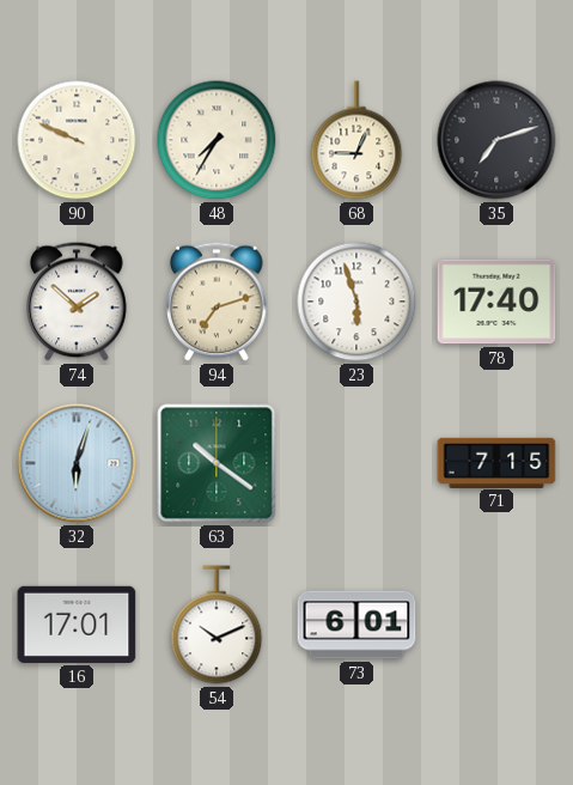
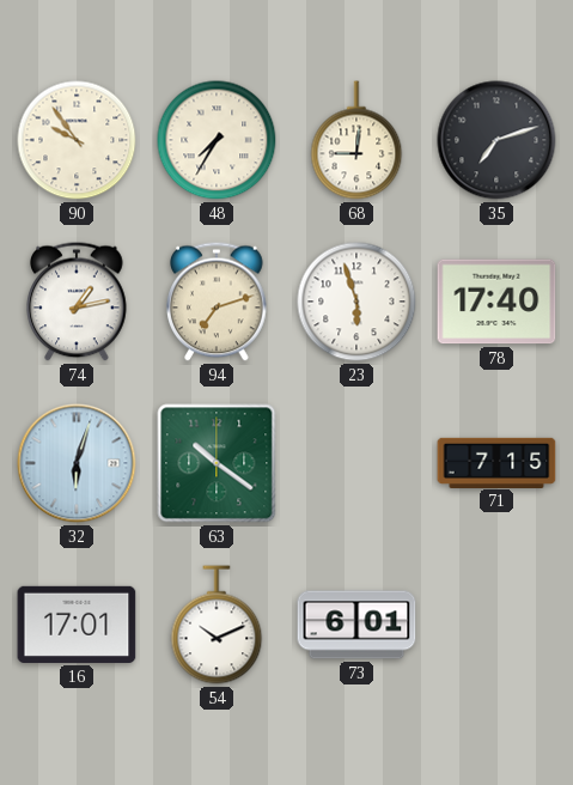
90: 9:49 -> 9:54
68: 9:04 -> 9:01
74: 1:52 -> 1:13
